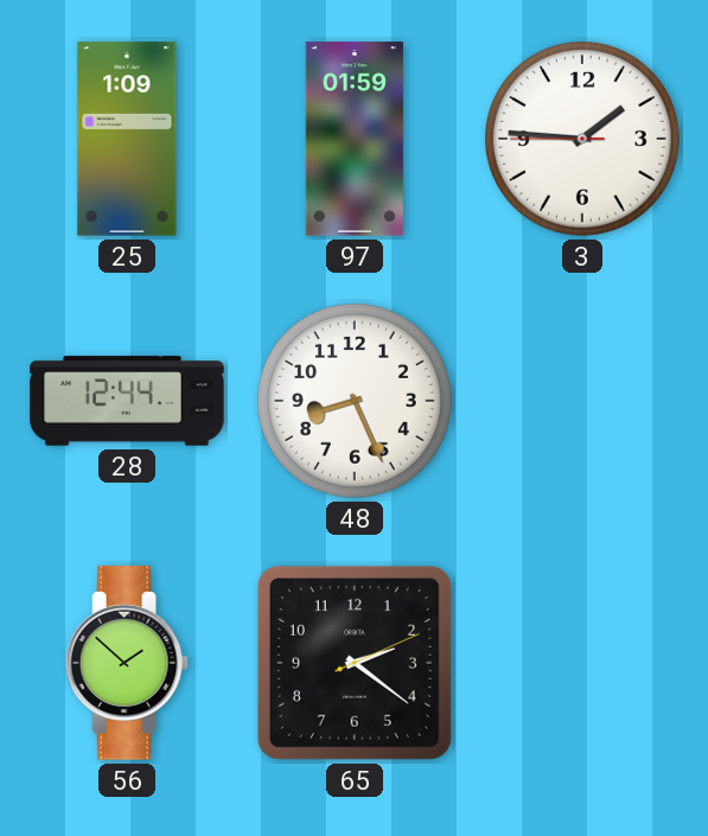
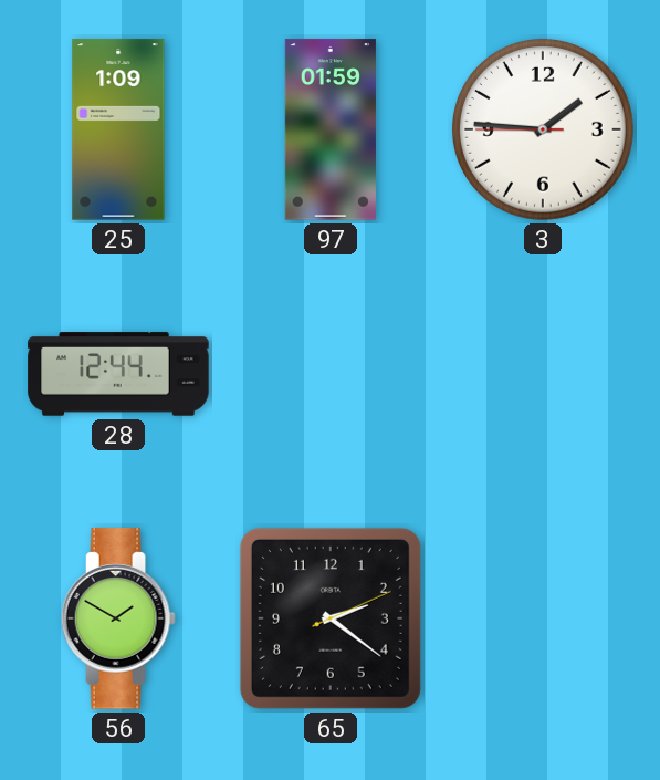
48: 8:26 -> none
56: 1:52 -> 1:50
